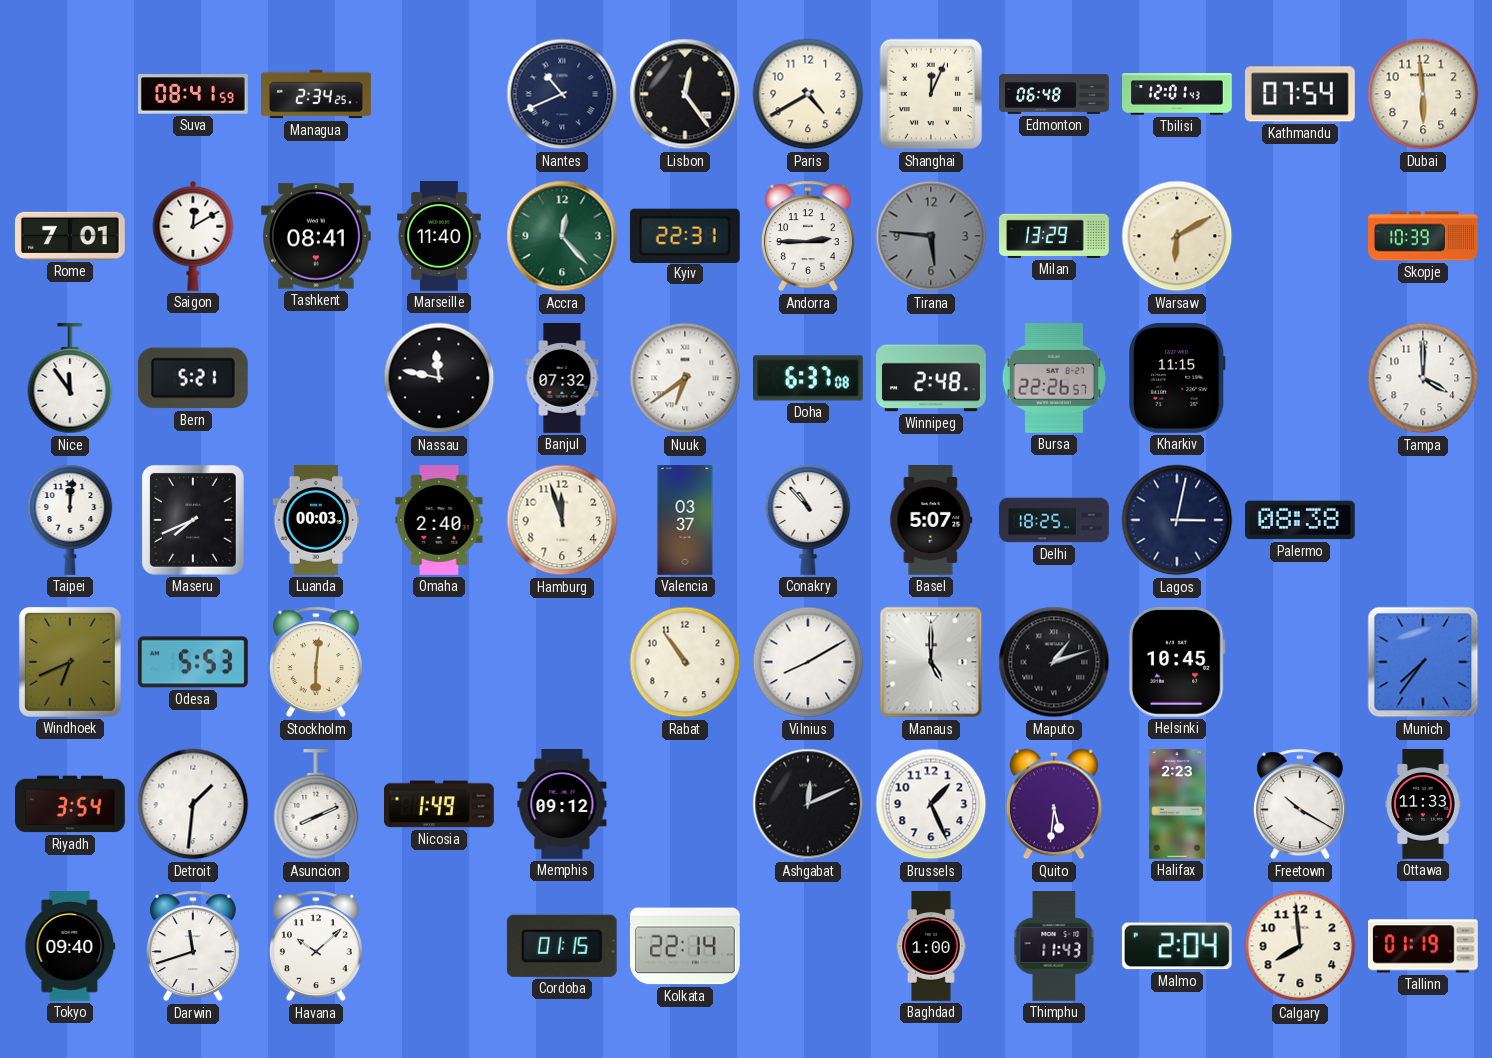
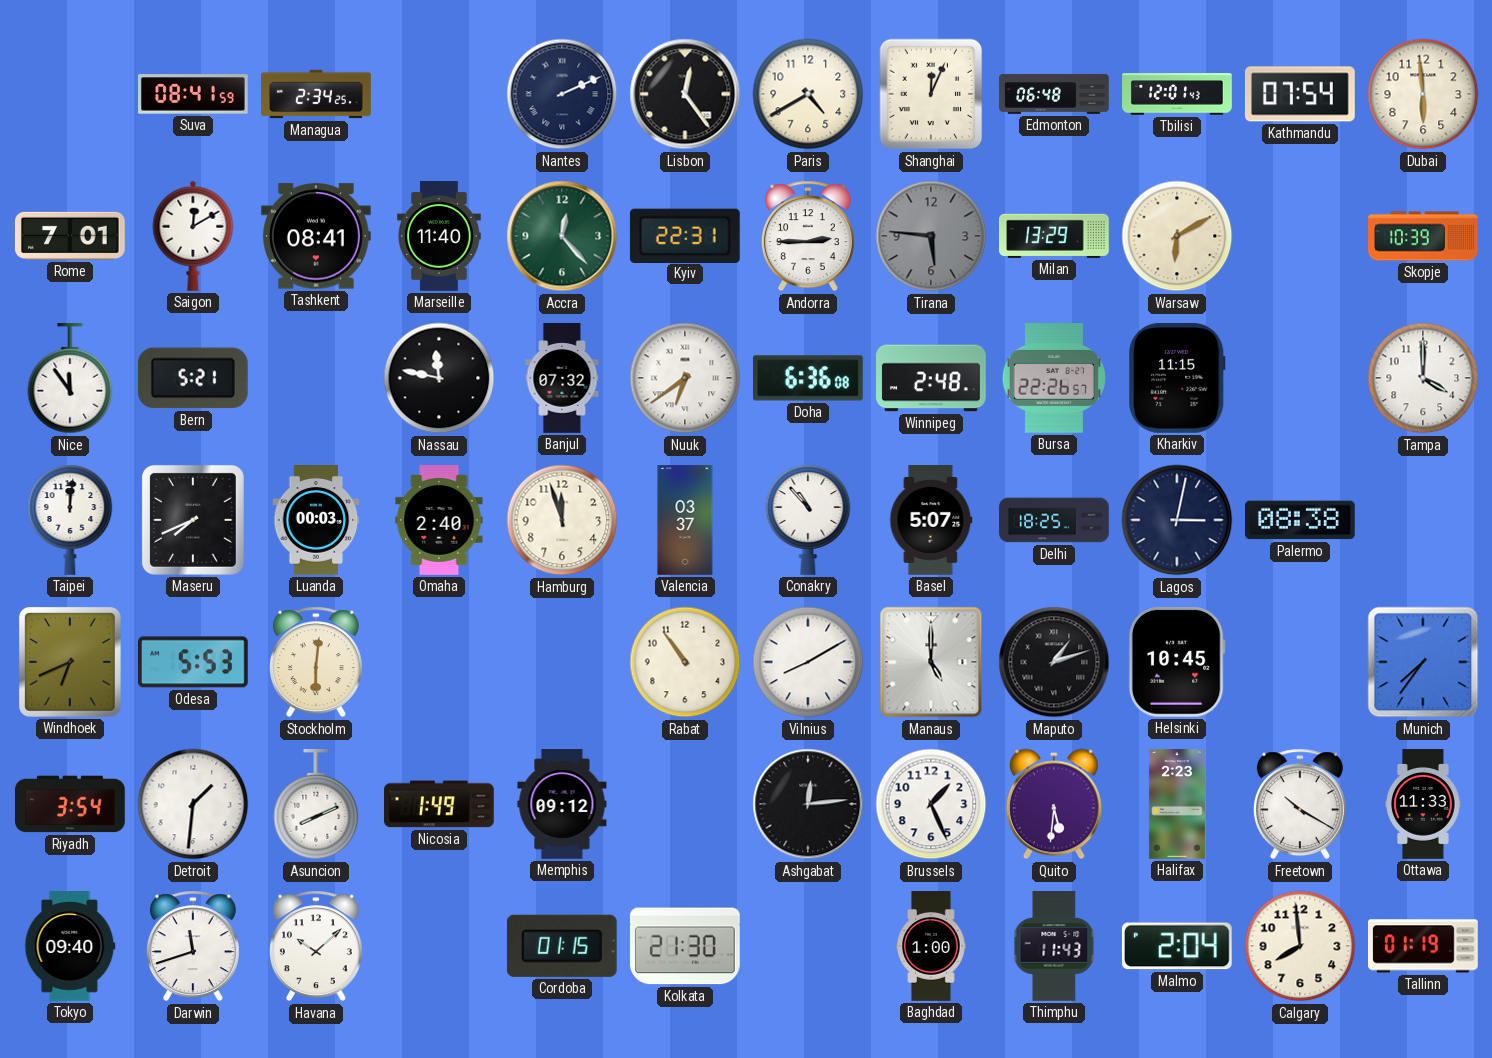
Nantes: 10:41 -> 2:11
Doha: 6:37 -> 6:36
Ashgabat: 12:11 -> 12:14
Kolkata: 22:14 -> 21:30
